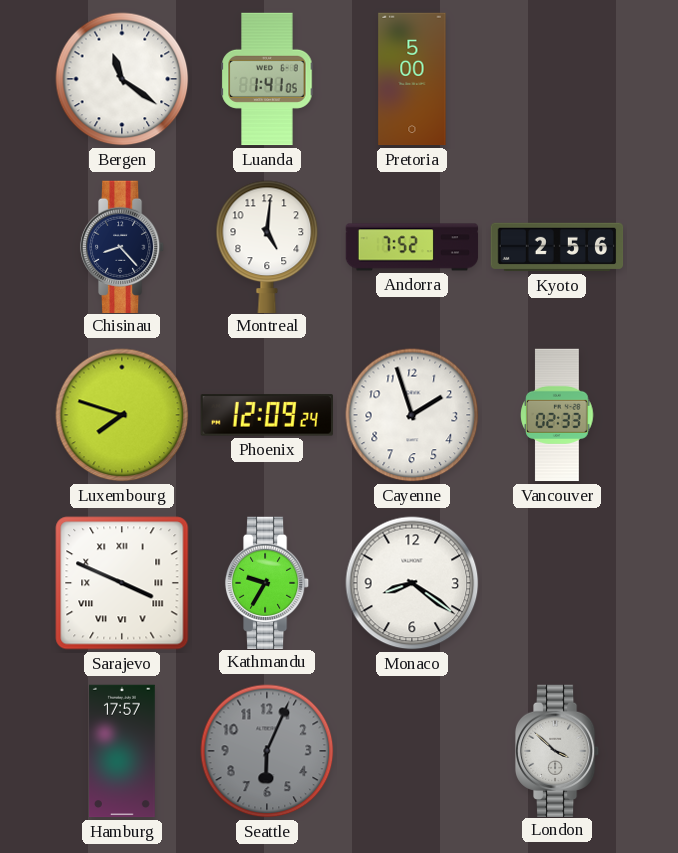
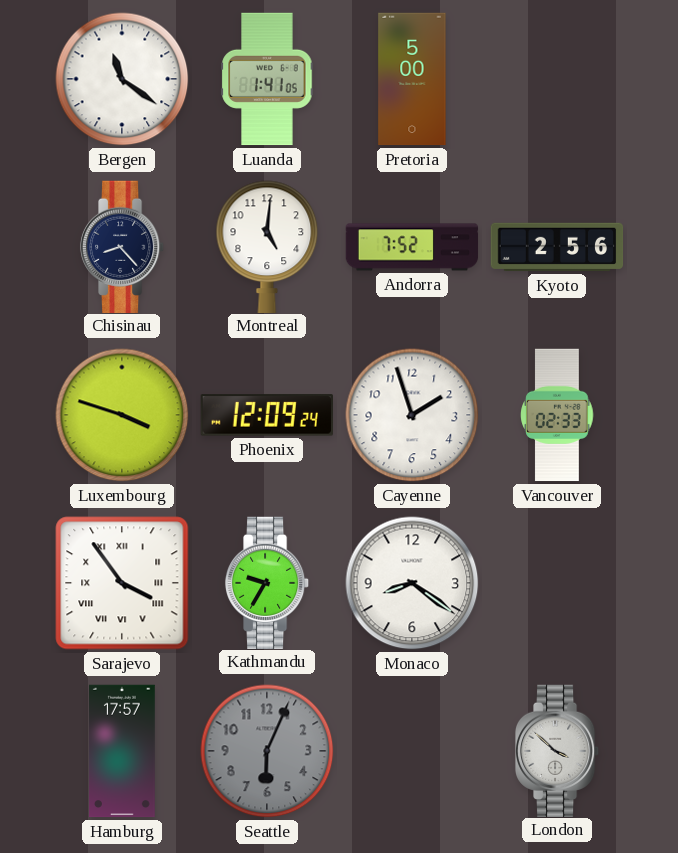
Luxembourg: 7:48 -> 3:48
Sarajevo: 3:49 -> 3:54
